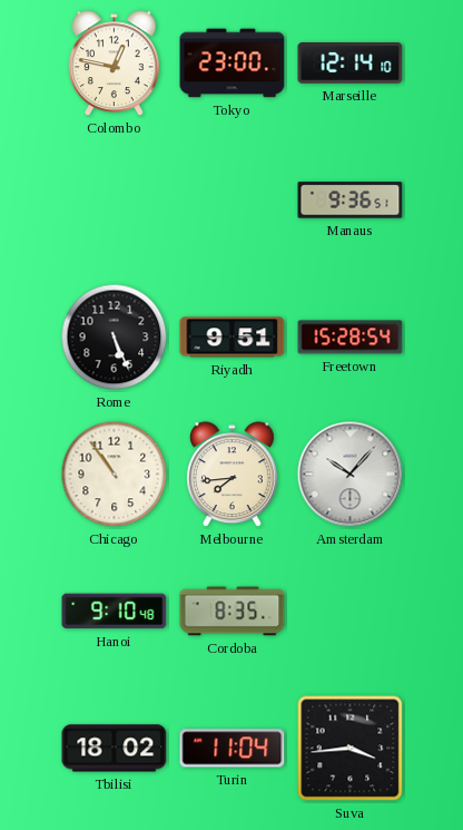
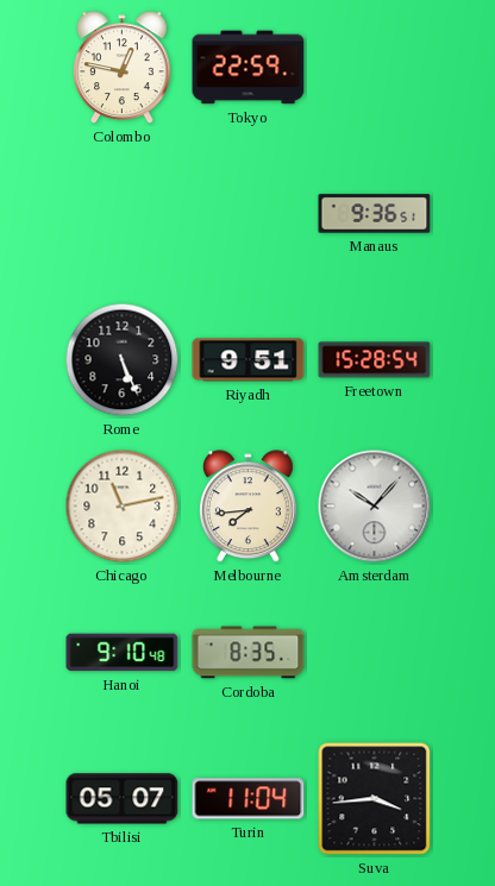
Tokyo: 23:00 -> 22:59
Marseille: 12:14 -> none
Chicago: 10:54 -> 11:13
Tbilisi: 18:02 -> 05:07
